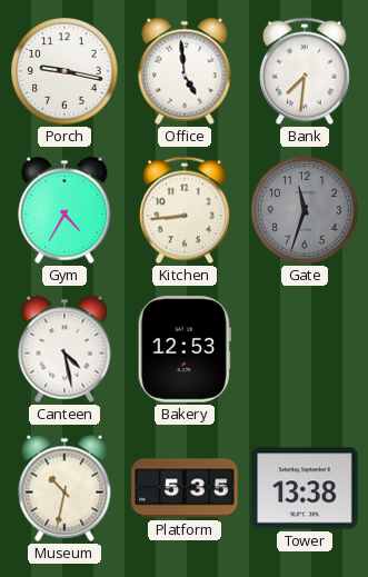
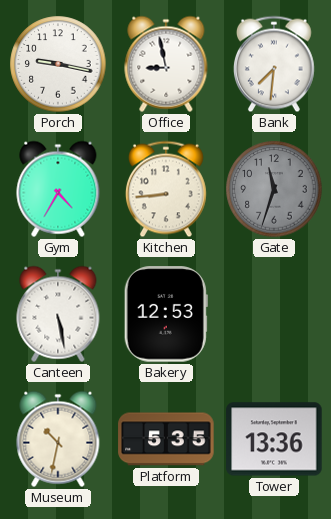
Office: 4:59 -> 8:58
Canteen: 4:28 -> 5:28
Tower: 13:38 -> 13:36
